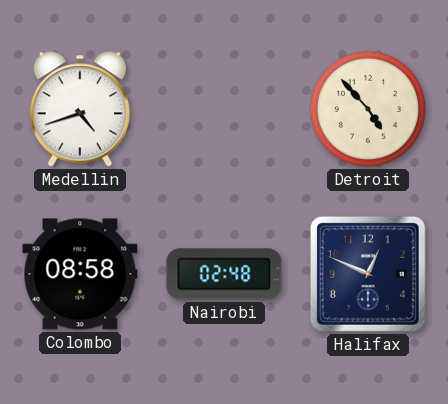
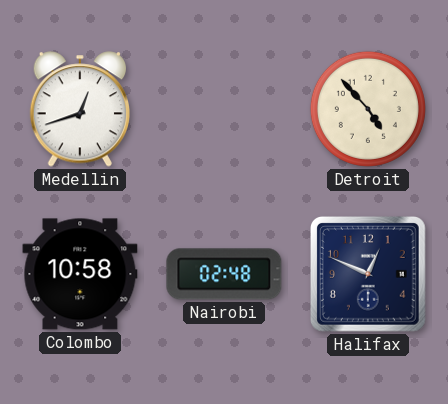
Medellin: 4:42 -> 12:42
Colombo: 08:58 -> 10:58
